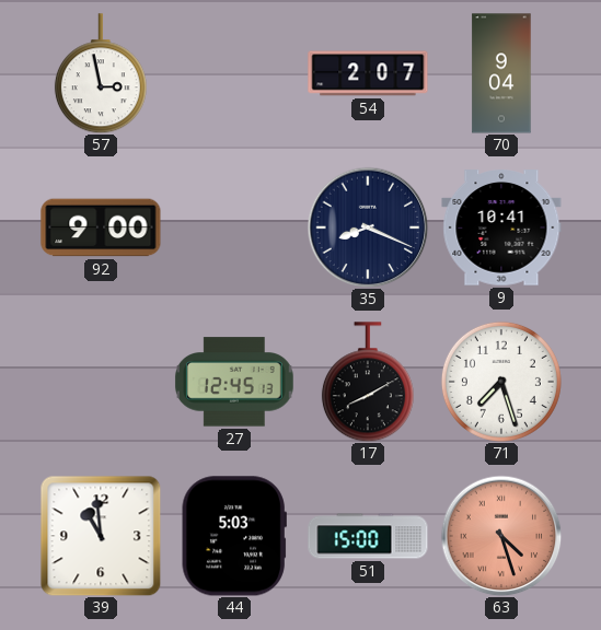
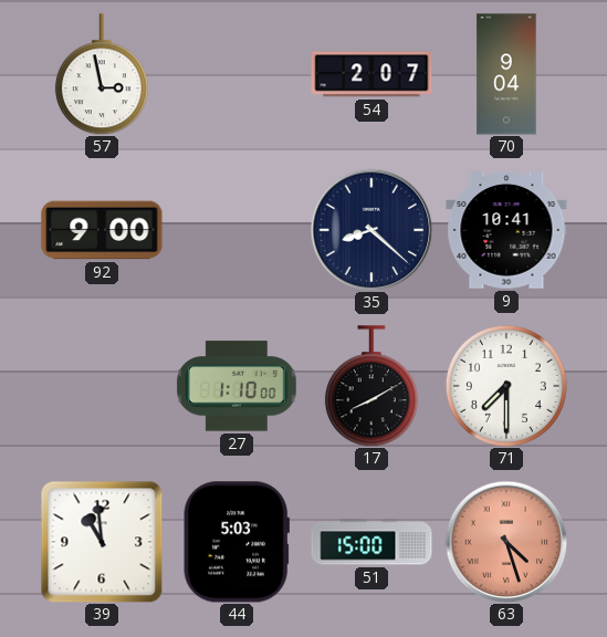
35: 8:19 -> 8:22
27: 12:45 -> 1:10
71: 7:27 -> 7:30
